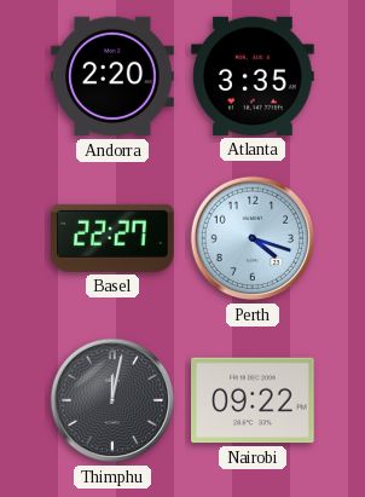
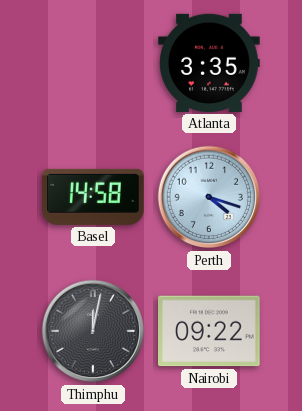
Andorra: 2:20 -> none
Basel: 22:27 -> 14:58
